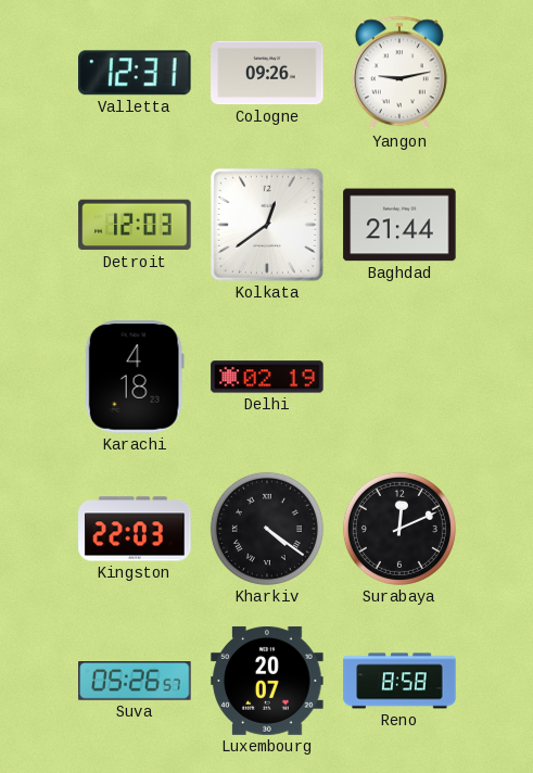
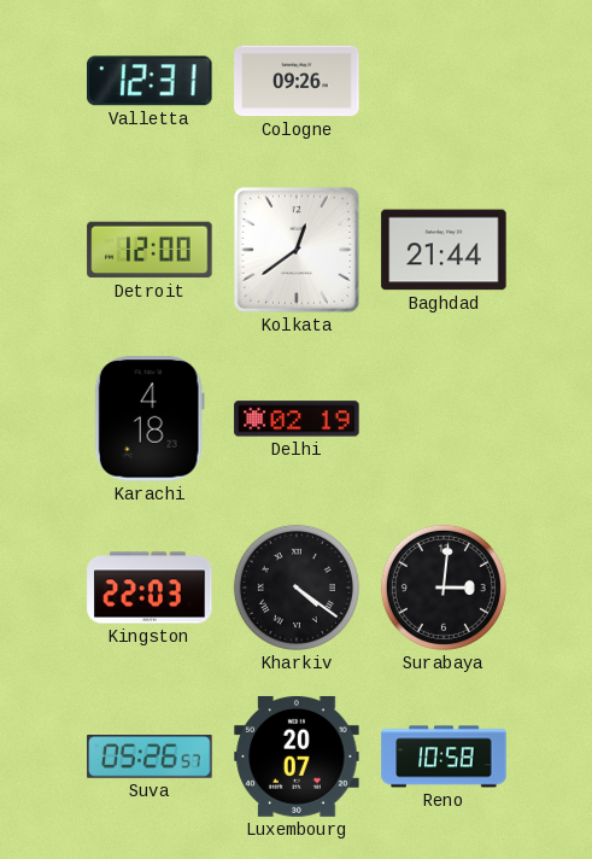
Yangon: 9:13 -> none
Detroit: 12:03 -> 12:00
Surabaya: 12:11 -> 3:01
Reno: 8:58 -> 10:58
